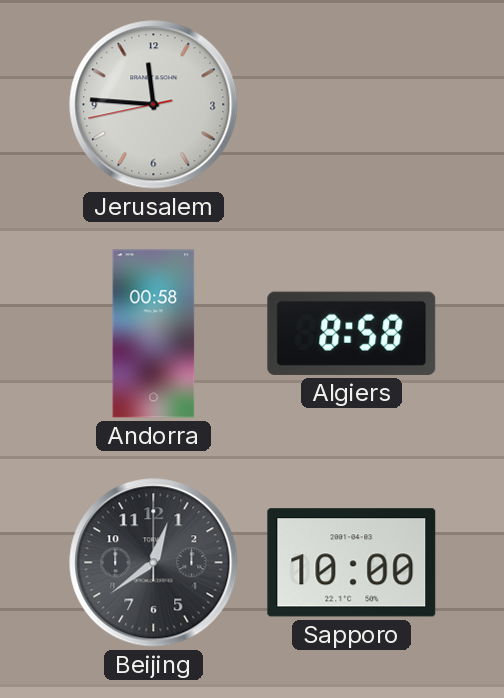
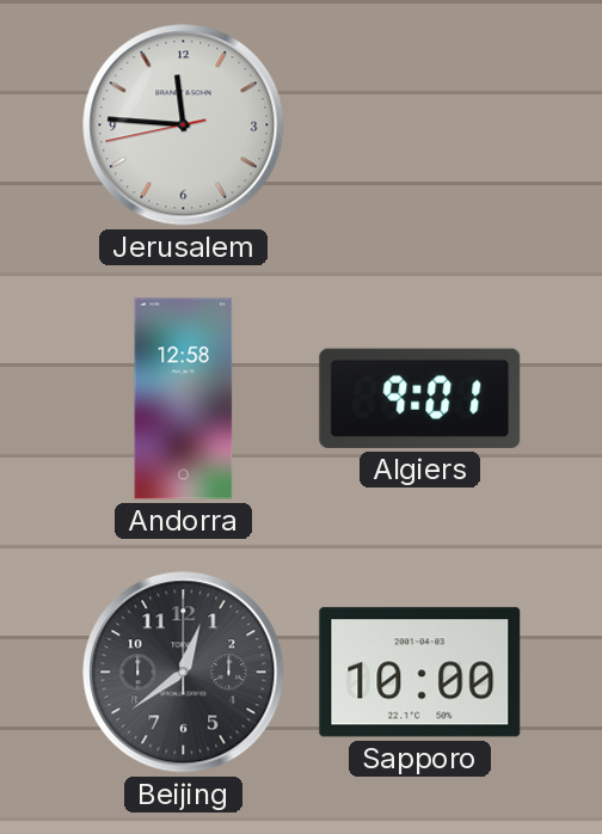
Andorra: 00:58 -> 12:58
Algiers: 8:58 -> 9:01
